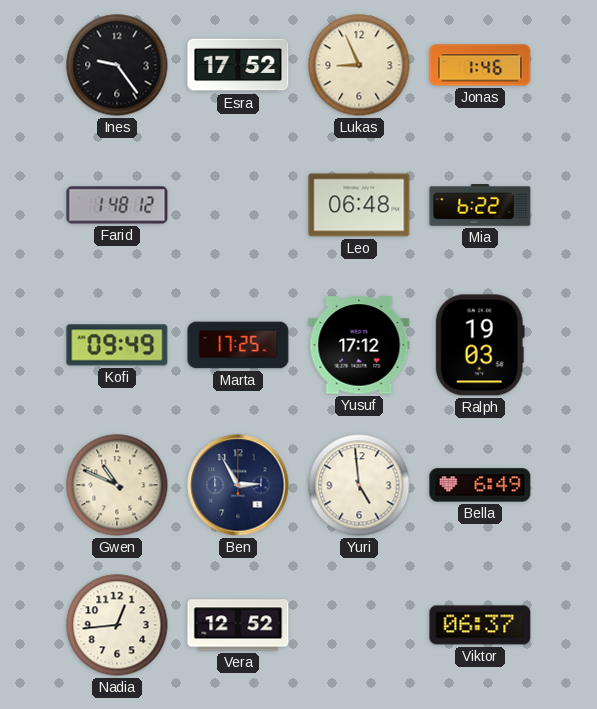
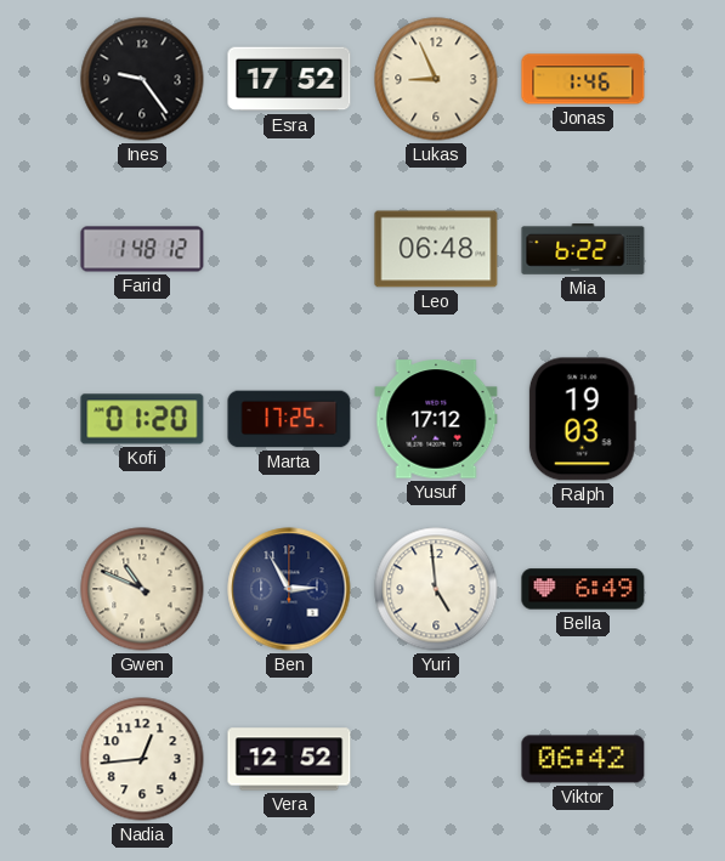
Kofi: 09:49 -> 01:20
Viktor: 06:37 -> 06:42
